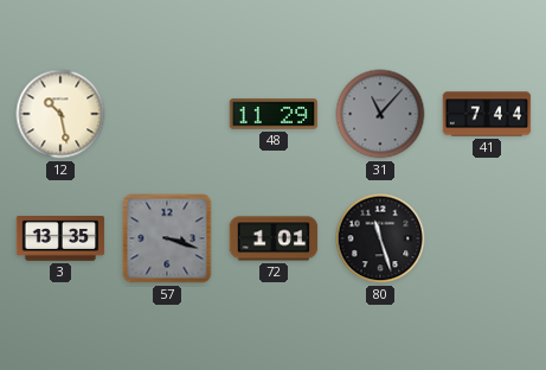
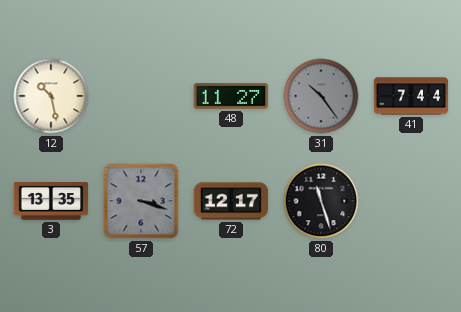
48: 11:29 -> 11:27
31: 11:07 -> 10:24
72: 1:01 -> 12:17
